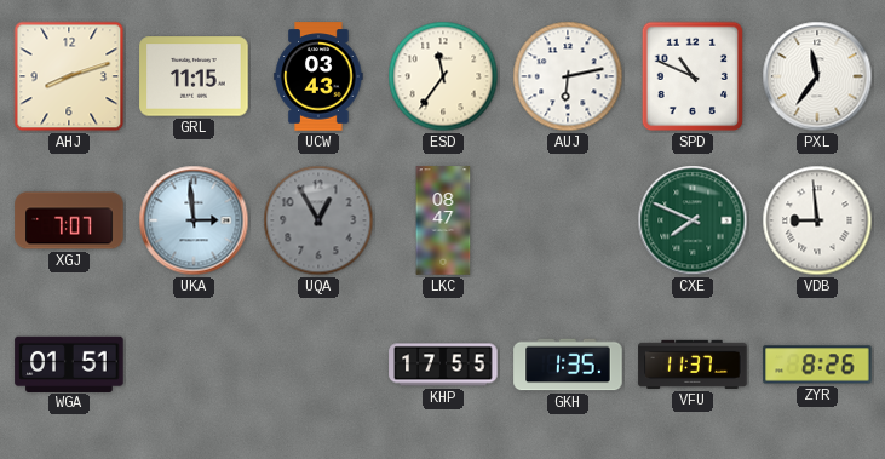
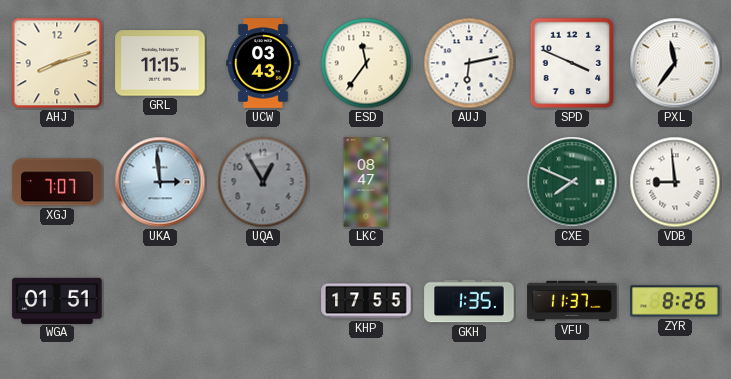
SPD: 10:49 -> 3:49
